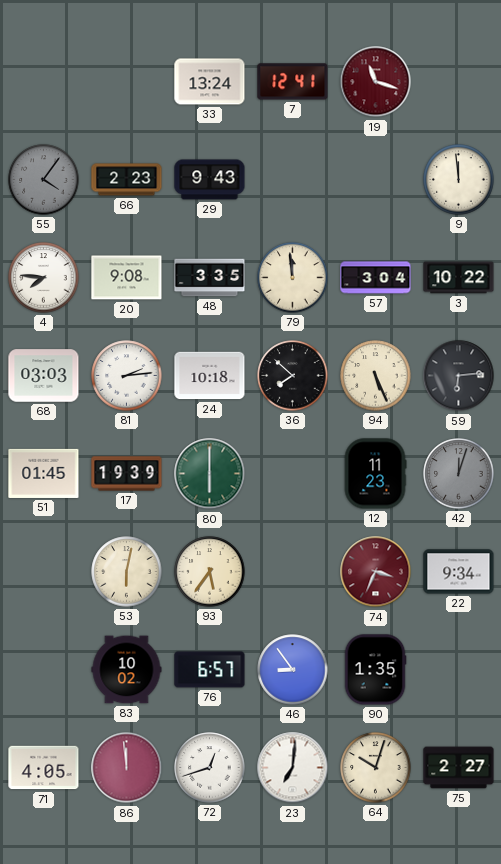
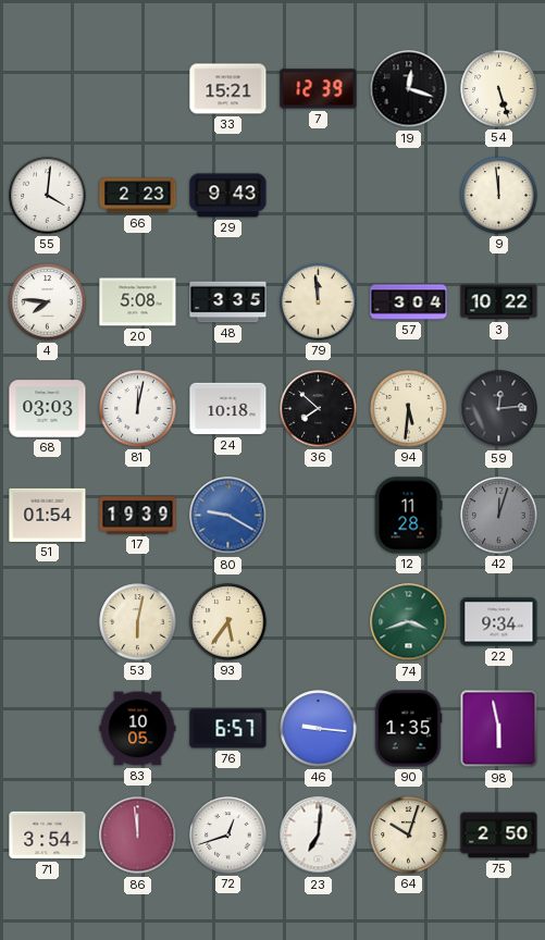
33: 13:24 -> 15:21
7: 12:41 -> 12:39
19: 11:18 -> 12:18
19 dial: burgundy -> black
54: none -> 5:27
55: 4:06 -> 4:01
55 dial: grey -> white
20: 9:08 -> 5:08
81: 2:14 -> 12:02
94: 5:26 -> 5:31
59: 6:14 -> 12:14
51: 01:45 -> 01:54
80: 6:00 -> 9:20
80 dial: green -> blue
12: 11:23 -> 11:28
74: 3:34 -> 3:42
74 dial: burgundy -> green
83: 10:02 -> 10:05
46: 8:54 -> 9:16
98: none -> 5:58
71: 4:05 -> 3:54
75: 2:27 -> 2:50
